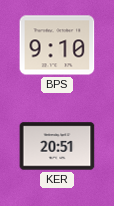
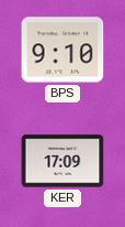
KER: 20:51 -> 17:09
